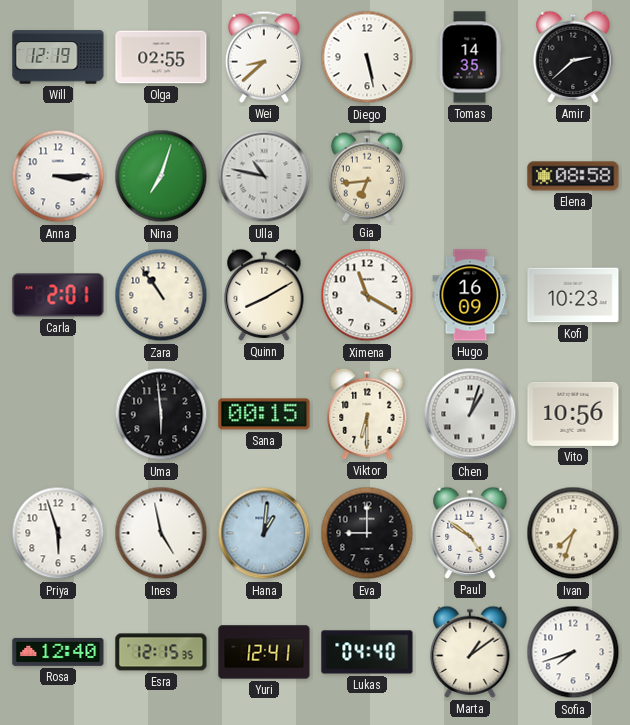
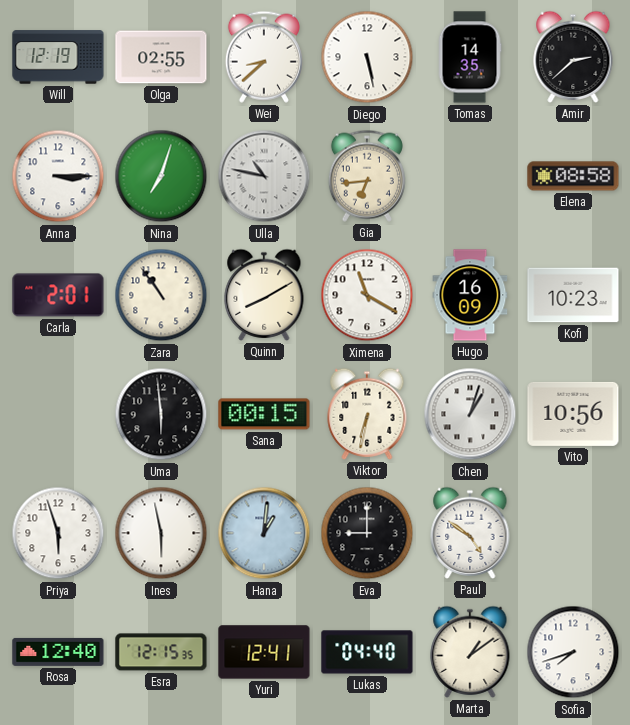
Viktor: 6:30 -> 6:32
Ines: 4:58 -> 5:58
Ivan: 7:33 -> none
